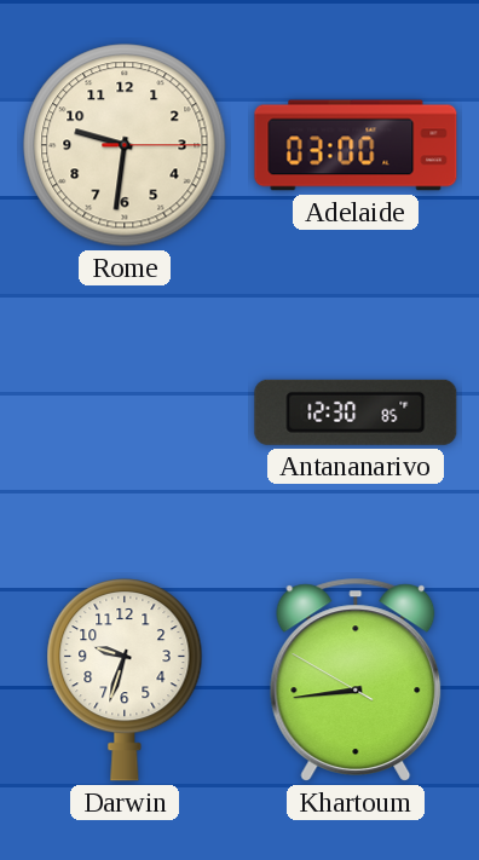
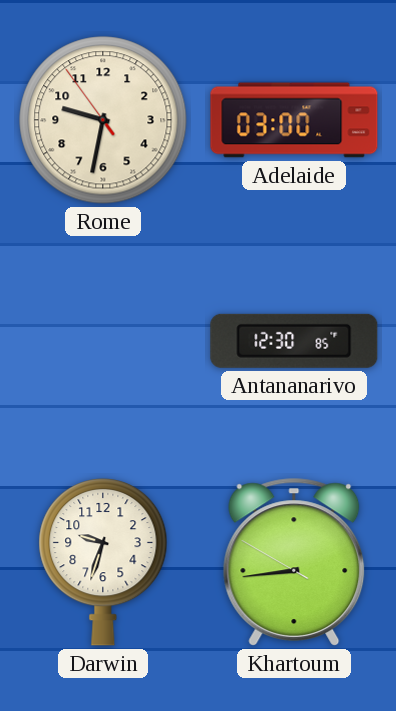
Rome: 9:31:15 -> 9:31:54
